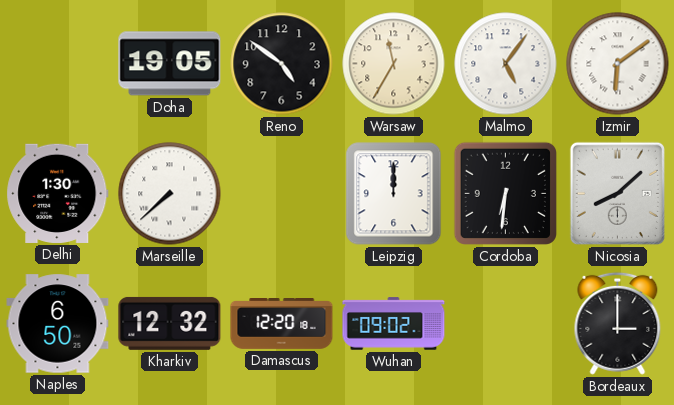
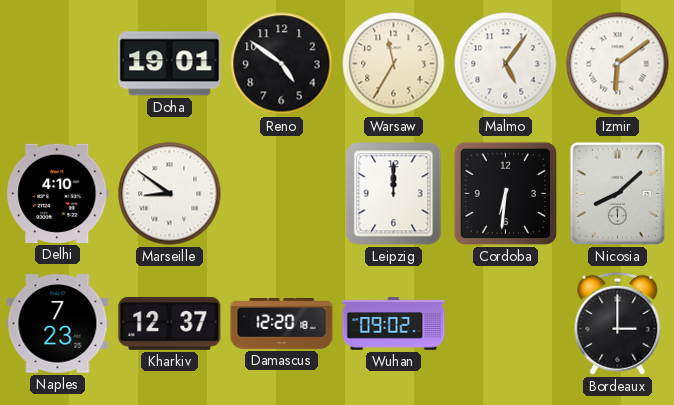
Doha: 19:05 -> 19:01
Delhi: 1:30 -> 4:10
Marseille: 7:38 -> 8:51
Naples: 6:50 -> 7:23
Kharkiv: 12:32 -> 12:37
